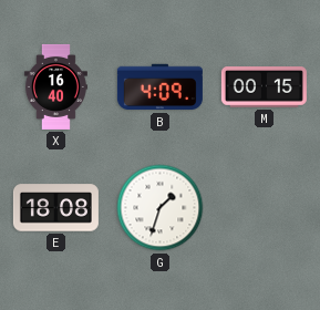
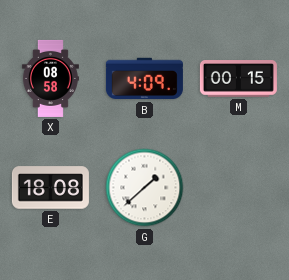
X: 16:40 -> 08:58
G: 1:33 -> 1:38
